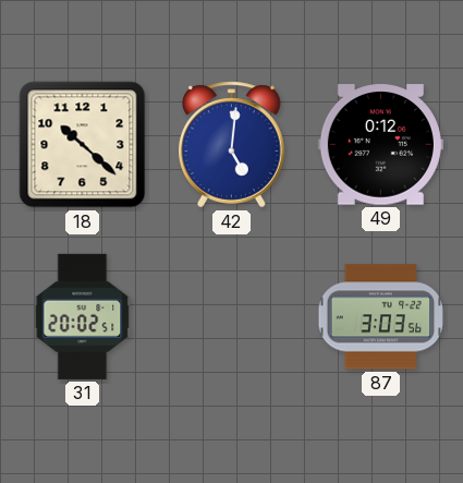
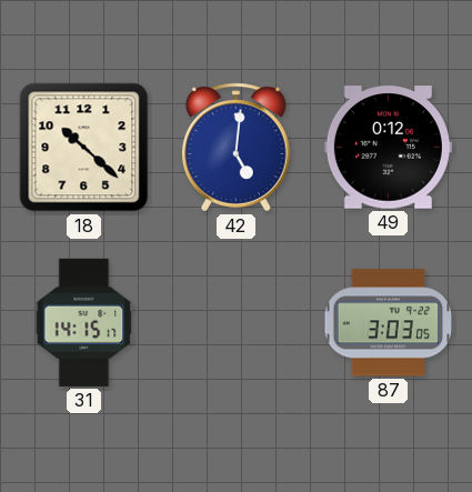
31: 20:02 -> 14:15
87: 3:03:56 -> 3:03:05
